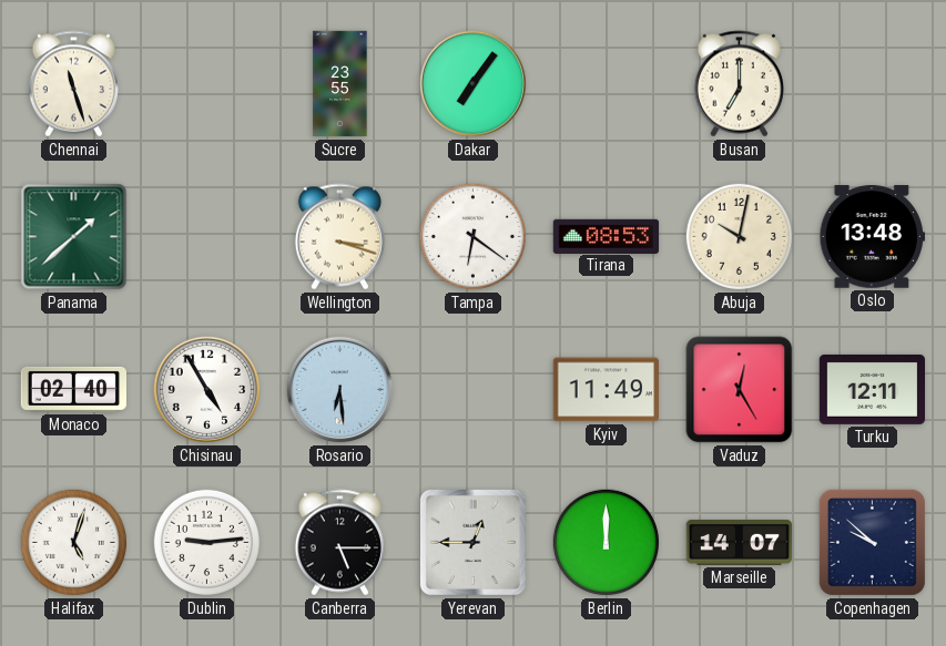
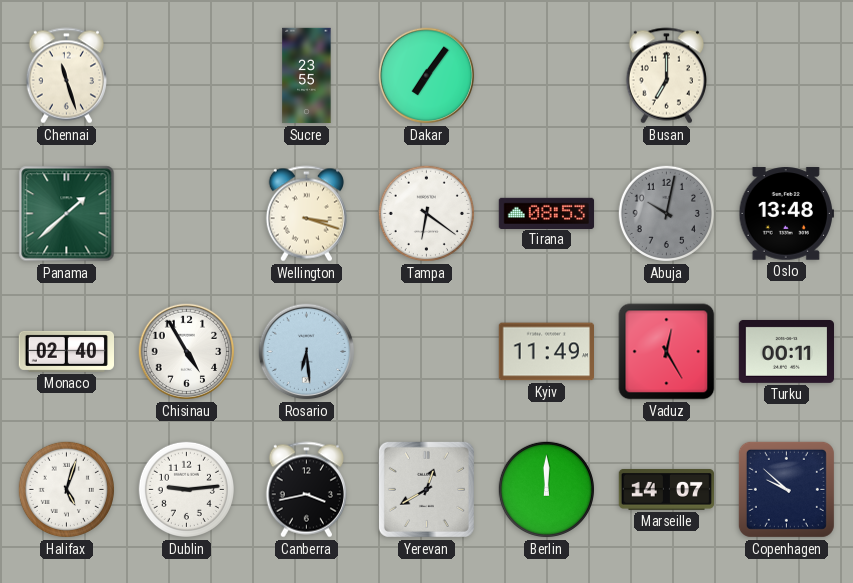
Abuja dial: cream -> grey
Turku: 12:11 -> 00:11
Canberra: 5:15 -> 3:43
Yerevan: 12:45 -> 12:40
